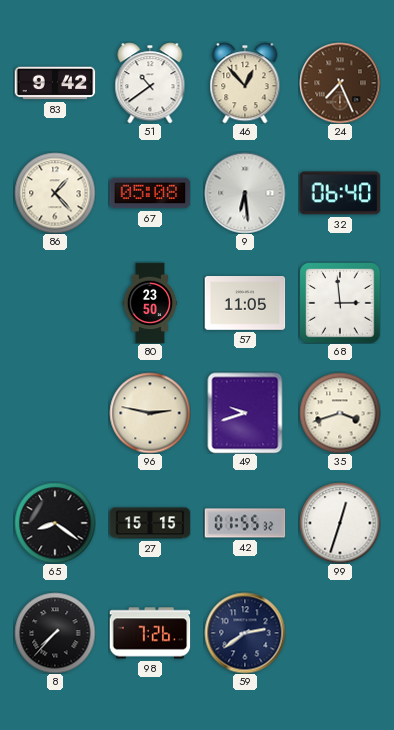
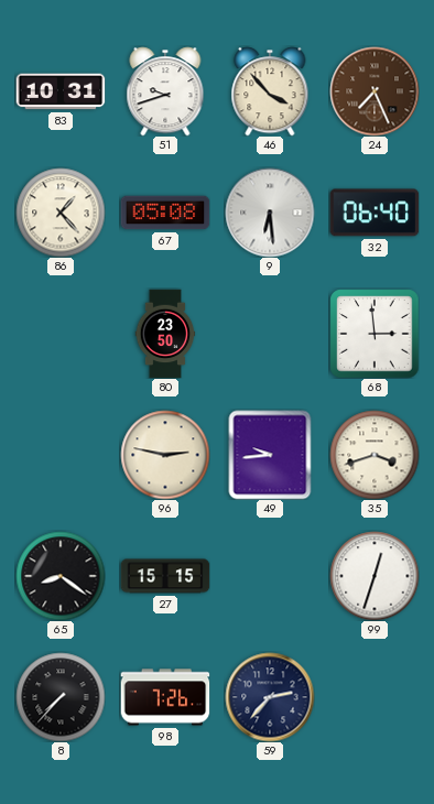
83: 9:42 -> 10:31
51: 10:39 -> 9:42
46: 12:53 -> 3:53
57: 11:05 -> none
49: 9:42 -> 9:44
42: 01:55 -> none
59: 2:39 -> 2:37
